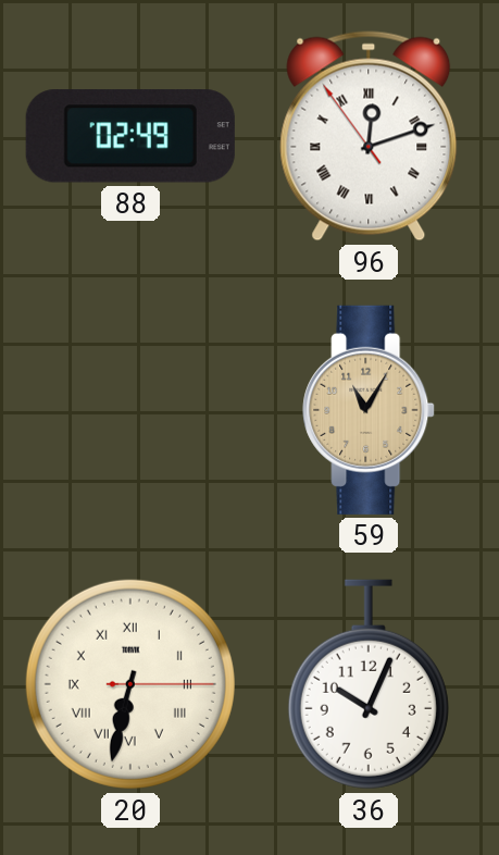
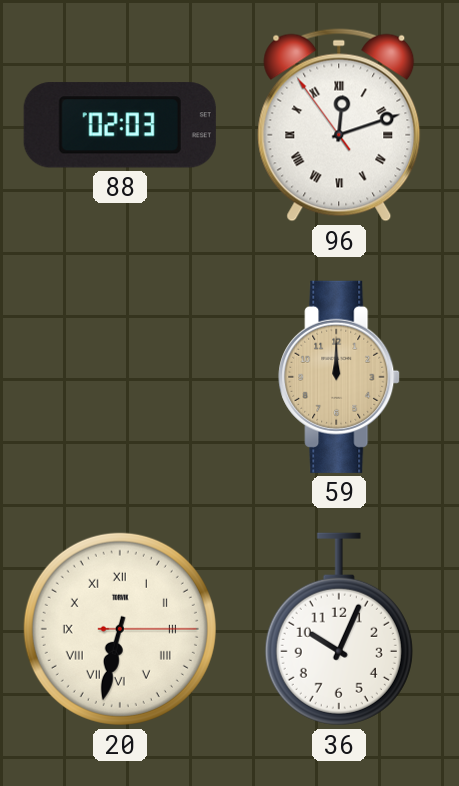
88: 02:49 -> 02:03
59: 11:05 -> 12:00
